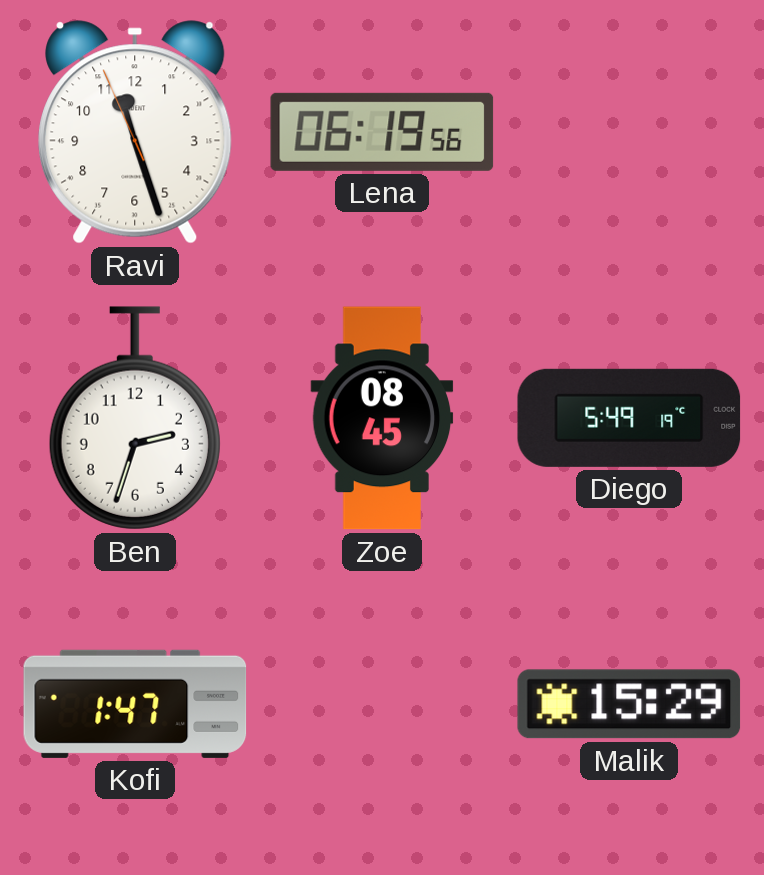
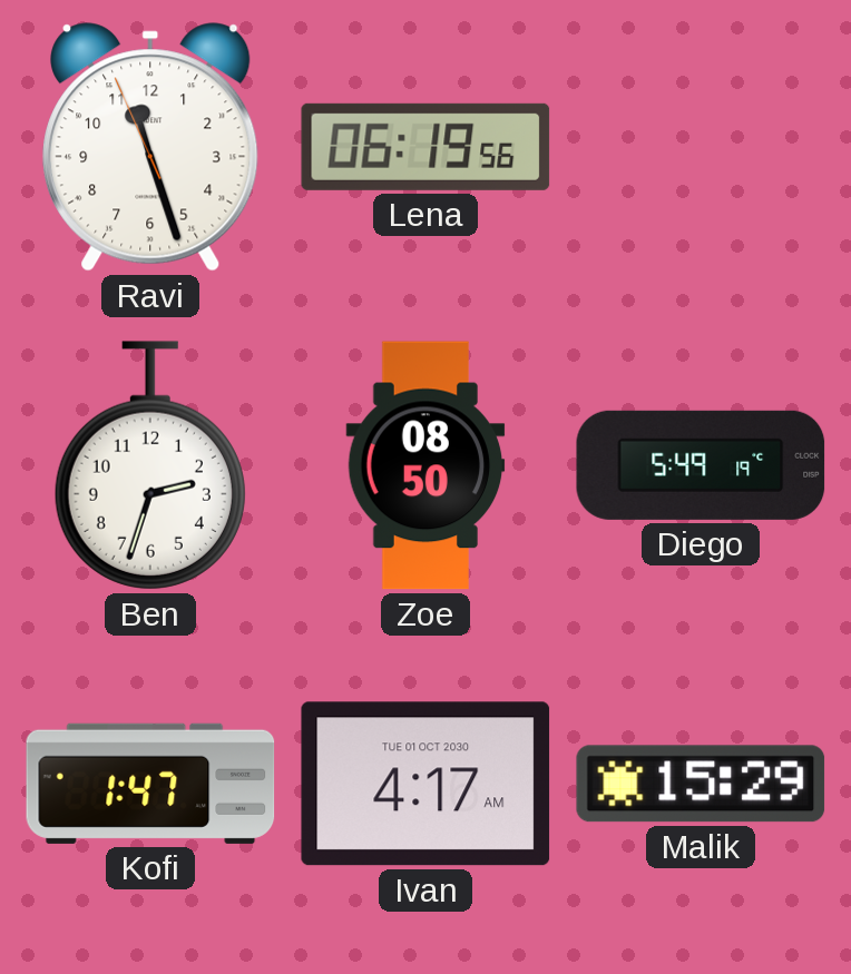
Zoe: 08:45 -> 08:50
Ivan: none -> 4:17
